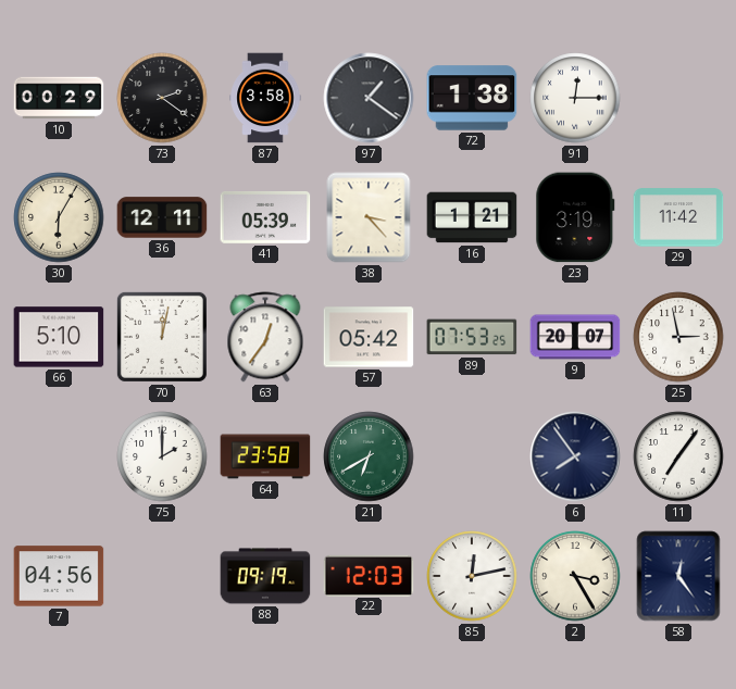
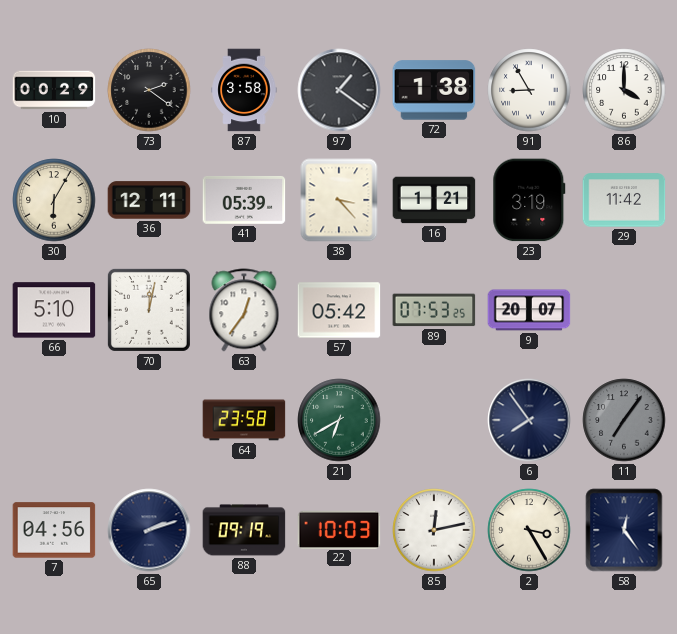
91: 12:15 -> 8:55
86: none -> 4:00
25: 2:58 -> none
75: 2:00 -> none
11 dial: white -> grey
65: none -> 2:12
22: 12:03 -> 10:03
